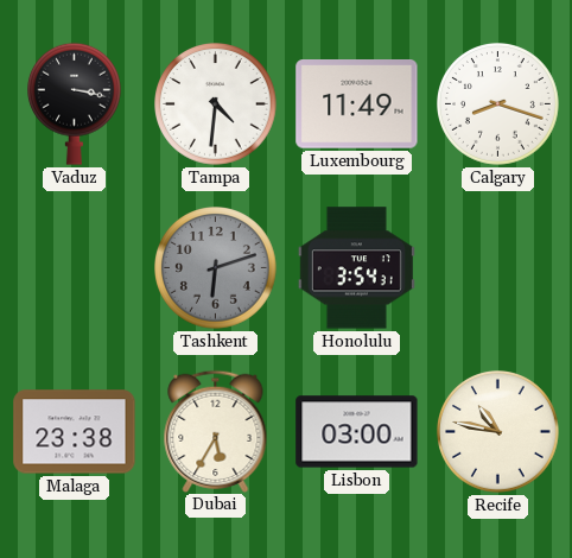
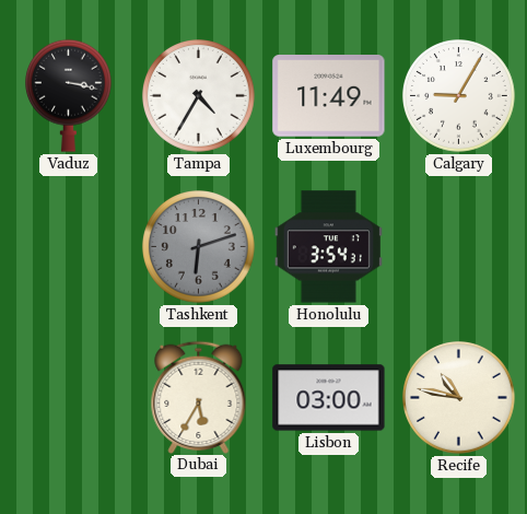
Tampa: 4:31 -> 4:35
Calgary: 8:18 -> 9:05
Malaga: 23:38 -> none
